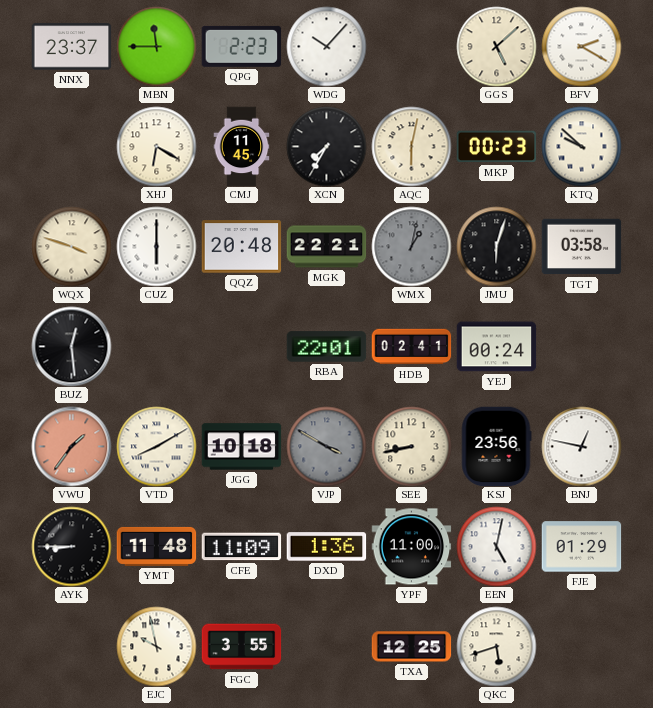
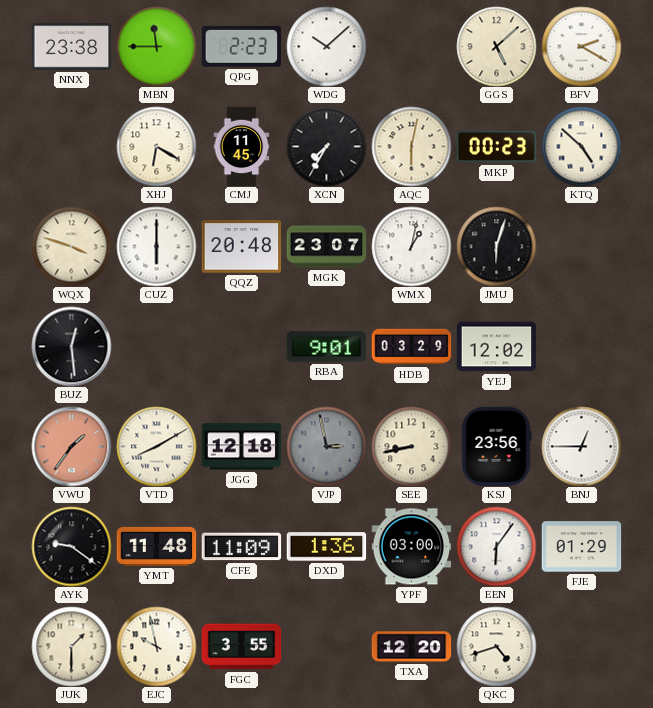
NNX: 23:37 -> 23:38
WDG: 10:07 -> 10:08
KTQ: 9:52 -> 4:52
MGK: 22:21 -> 23:07
WMX dial: grey -> white
TGT: 03:58 -> none
RBA: 22:01 -> 9:01
HDB: 02:41 -> 03:29
YEJ: 00:24 -> 12:02
JGG: 10:18 -> 12:18
VJP: 3:50 -> 2:58
BNJ: 12:47 -> 12:45
AYK: 8:45 -> 9:21
YPF: 11:00 -> 03:00
EEN: 5:02 -> 6:06
JUK: none -> 1:30
TXA: 12:25 -> 12:20
QKC: 5:42 -> 4:42
